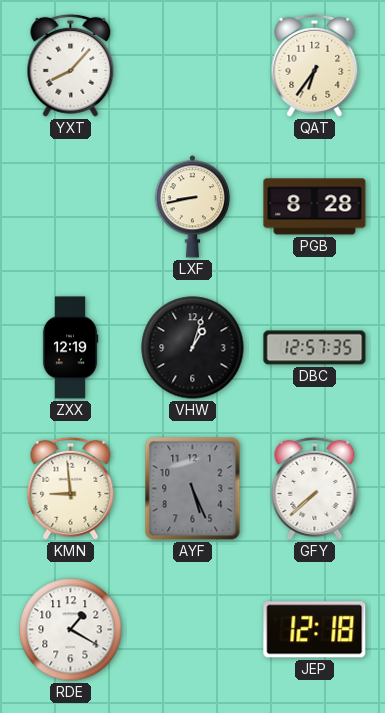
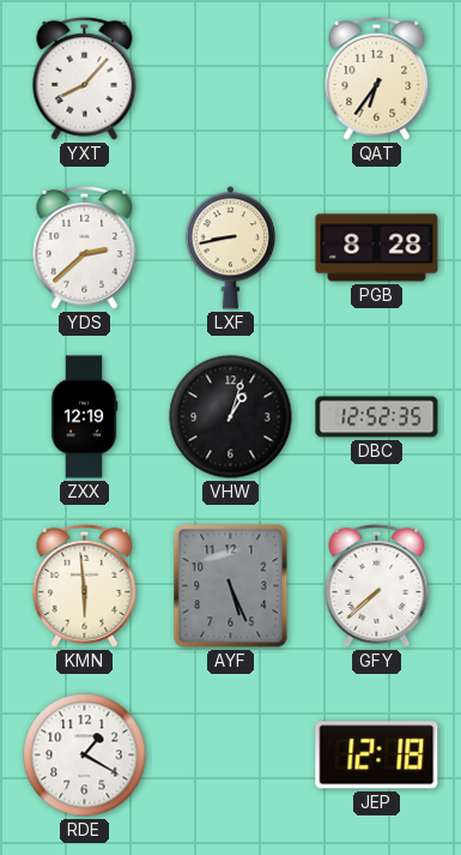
YDS: none -> 2:38
DBC: 12:57 -> 12:52
KMN: 8:59 -> 5:59
